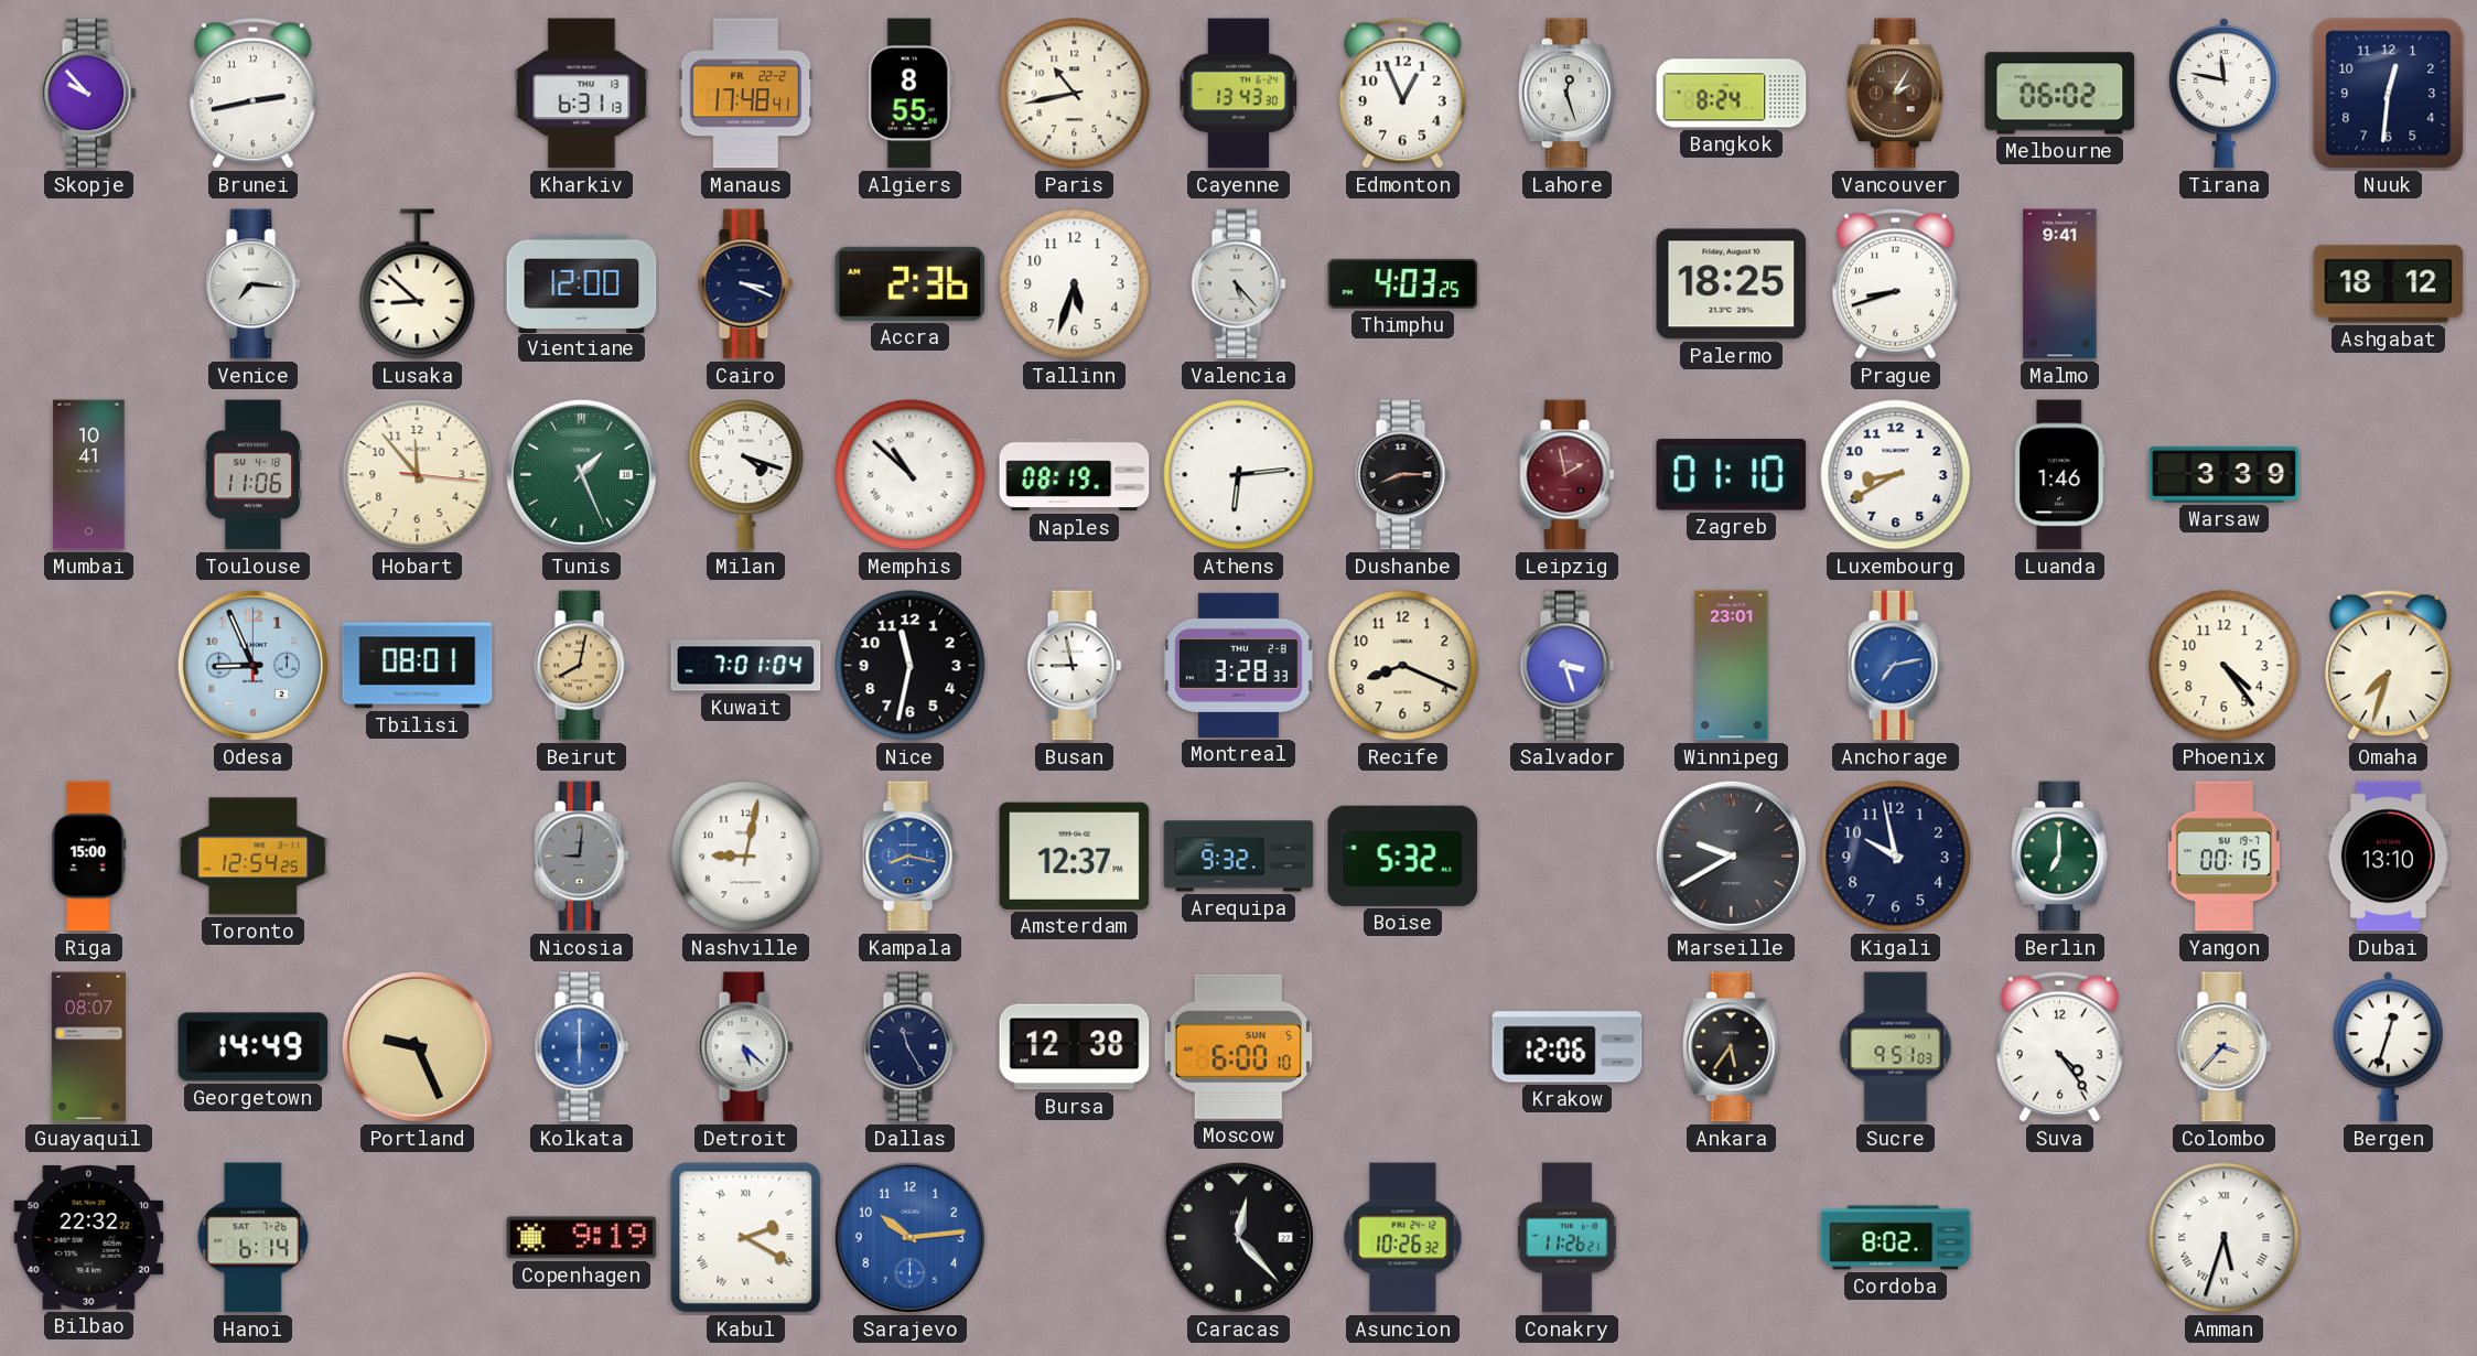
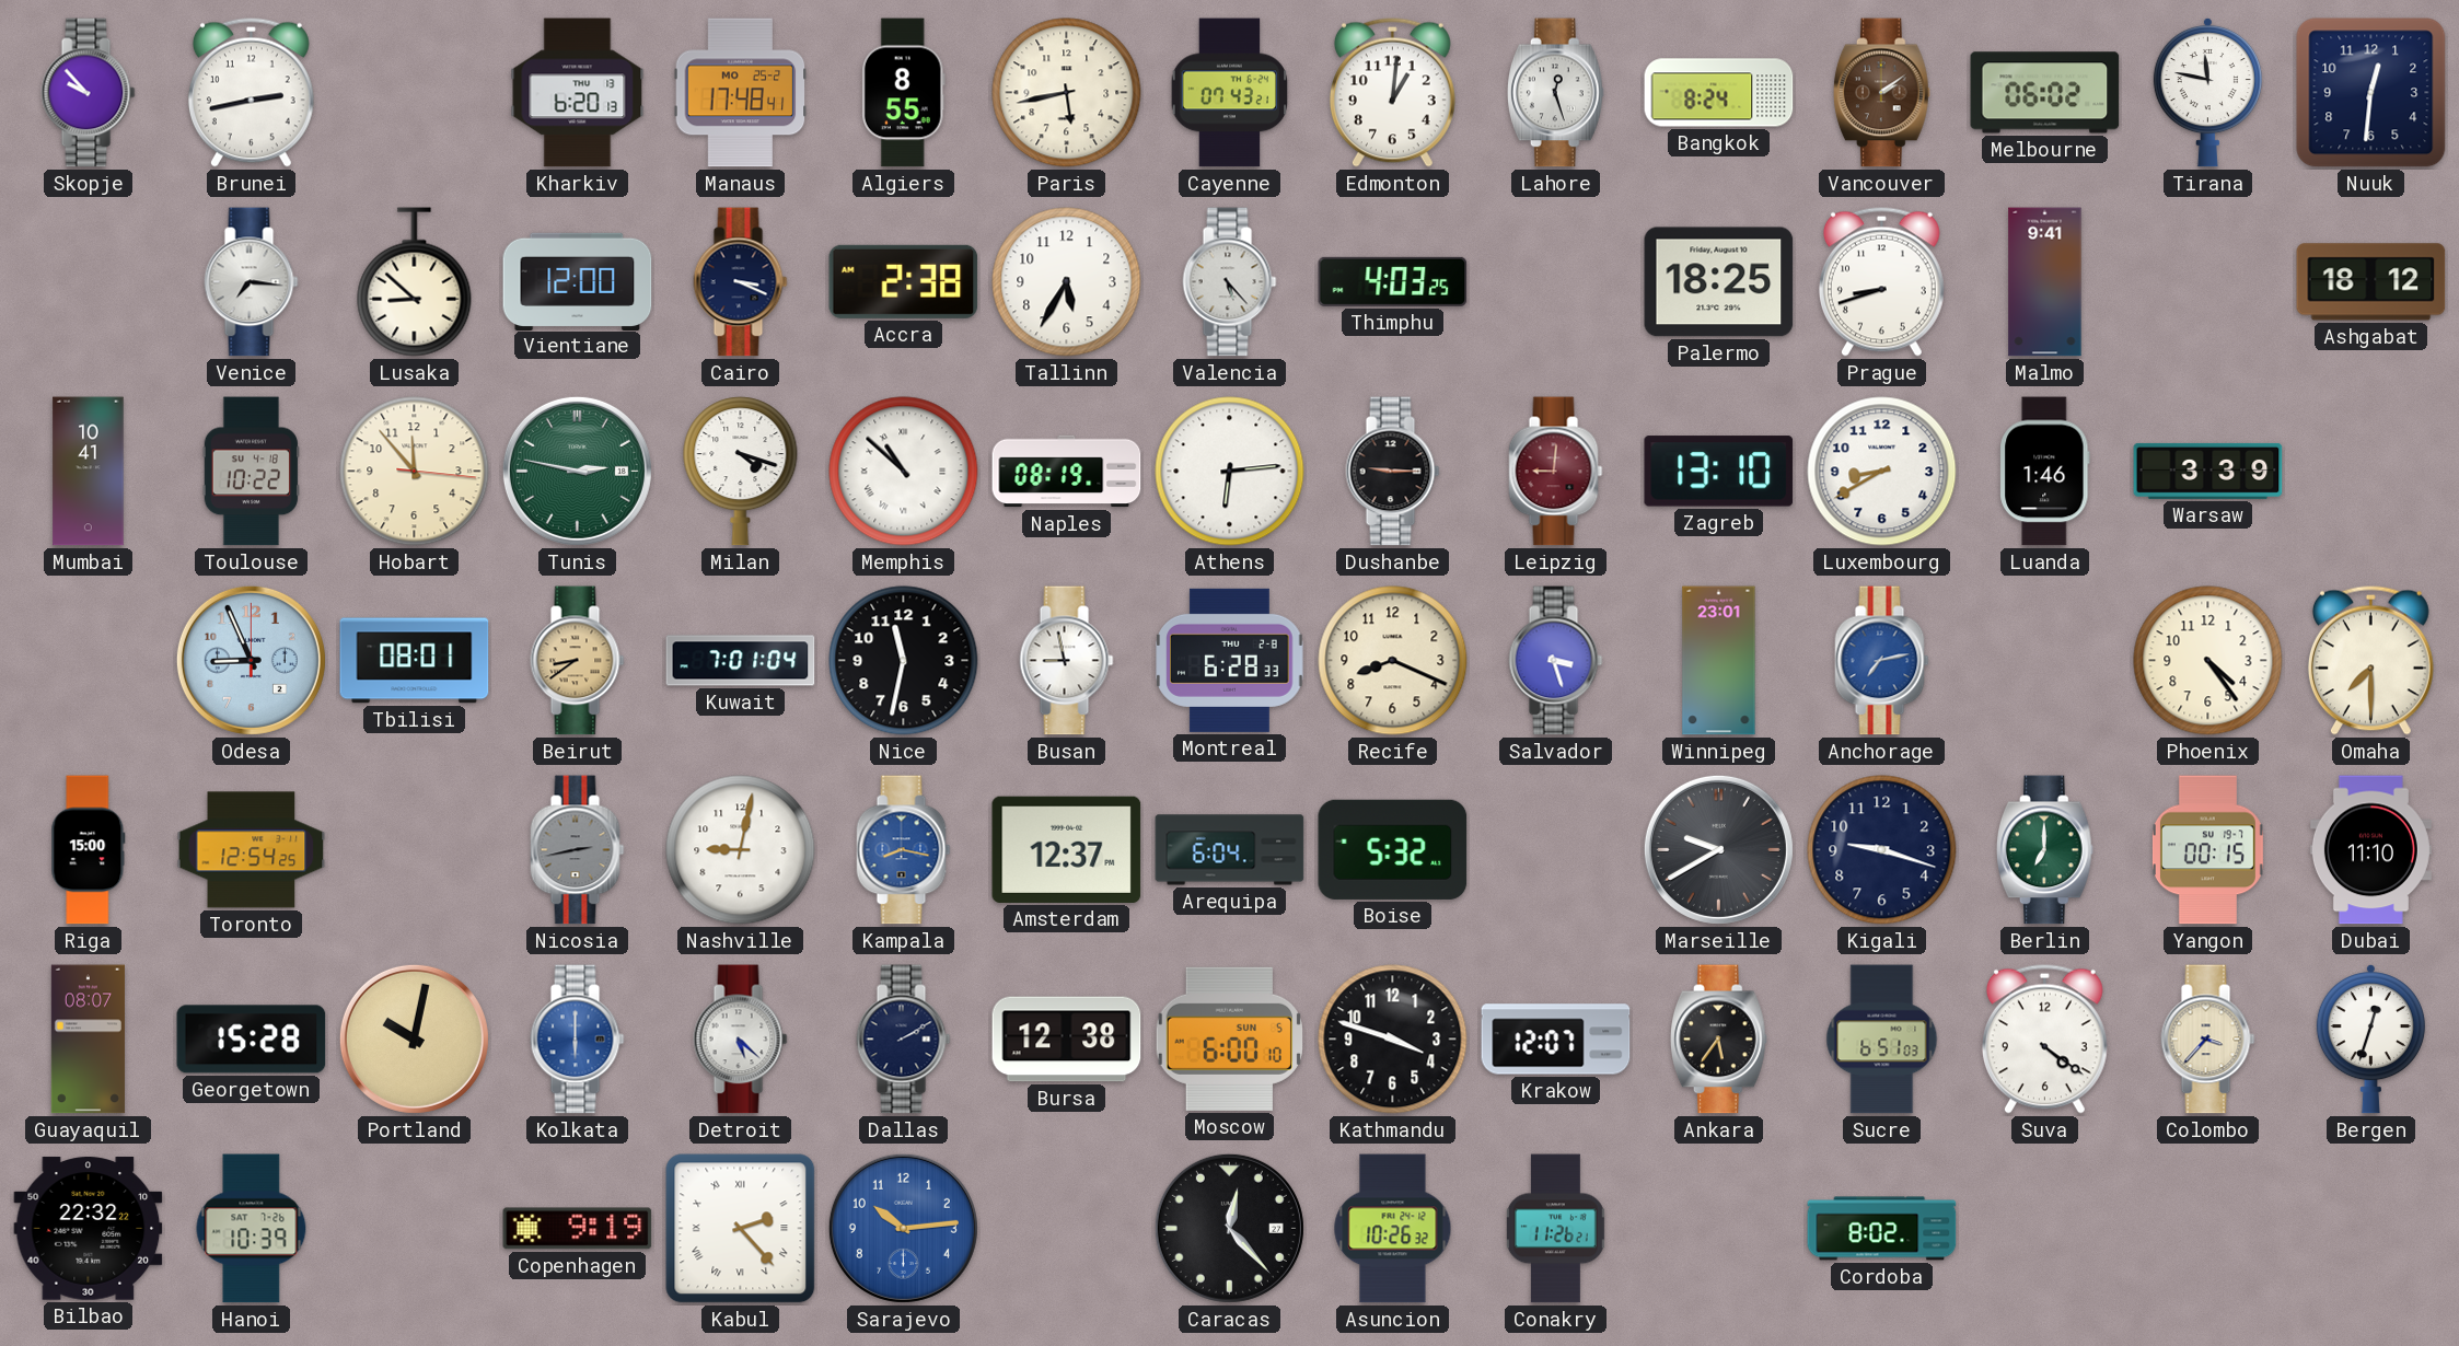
Kharkiv: 6:31 -> 6:20
Manaus date: FR 22-2 -> MO 25-2
Paris: 10:43 -> 5:43
Cayenne: 13:43 -> 07:43
Edmonton: 12:56 -> 1:01
Vancouver: 2:05 -> 2:09
Accra: 2:36 -> 2:38
Tallinn: 5:33 -> 5:35
Toulouse: 11:06 -> 10:22
Tunis: 1:26 -> 2:47
Dushanbe: 8:15 -> 9:15
Leipzig: 1:58 -> 9:01
Zagreb: 01:10 -> 13:10
Beirut: 8:02 -> 8:39
Montreal: 3:28 -> 6:28
Omaha: 7:33 -> 7:30
Nicosia: 9:01 -> 2:43
Arequipa: 9:32 -> 6:04
Kigali: 9:58 -> 9:18
Dubai: 13:10 -> 11:10
Georgetown: 14:49 -> 15:28
Portland: 9:26 -> 10:02
Dallas: 11:25 -> 2:10
Kathmandu: none -> 3:48
Krakow: 12:06 -> 12:07
Sucre: 9:51 -> 6:51
Suva: 4:24 -> 4:21
Hanoi: 6:14 -> 10:39
Kabul: 2:20 -> 2:23
Amman: 5:33 -> none
